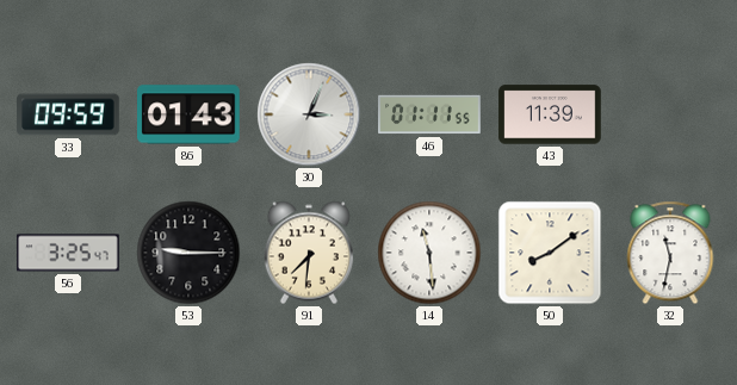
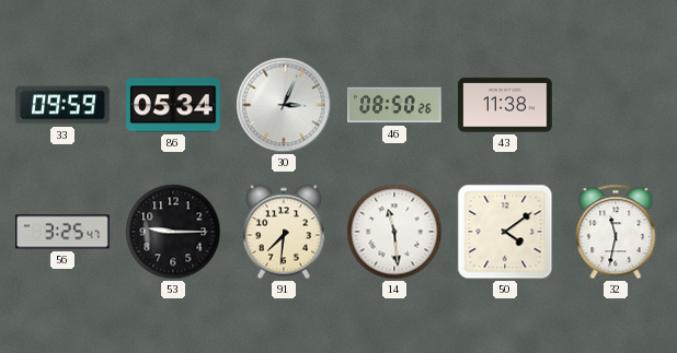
86: 01:43 -> 05:34
46: 01:11 -> 08:50
43: 11:39 -> 11:38
50: 8:09 -> 4:09
